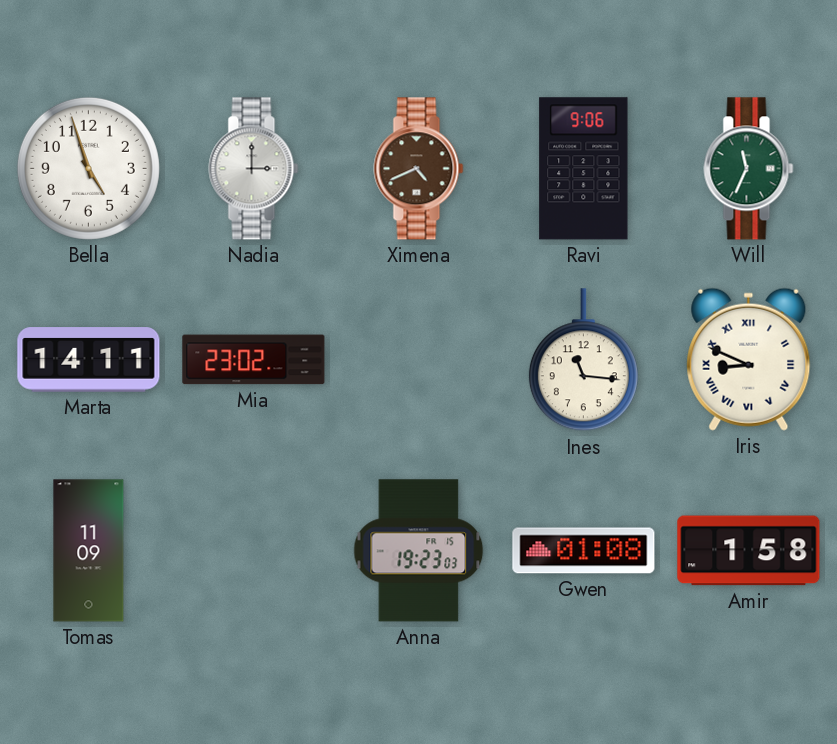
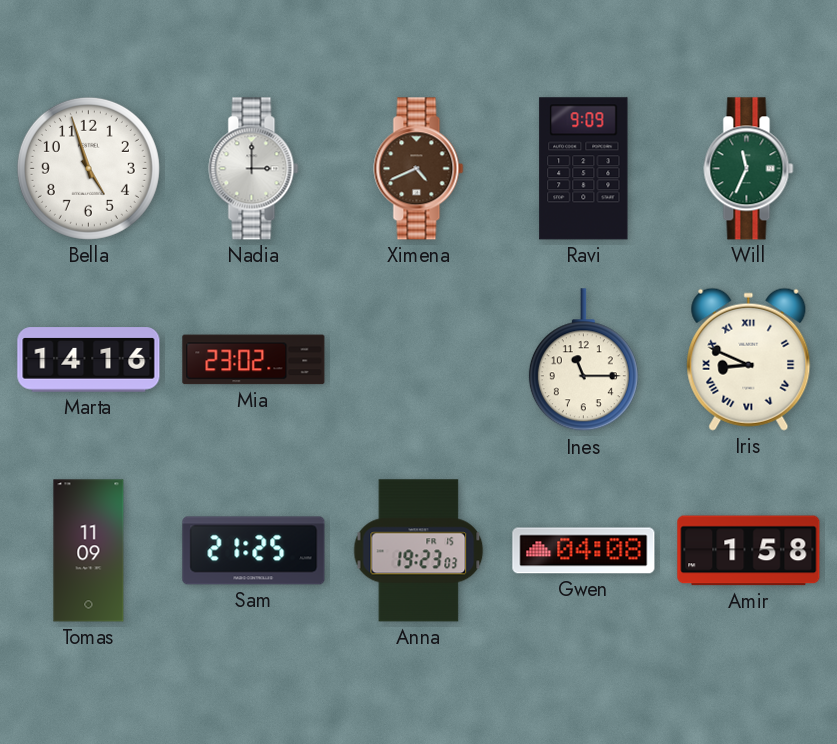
Ravi: 9:06 -> 9:09
Marta: 14:11 -> 14:16
Ines: 11:16 -> 11:15
Sam: none -> 21:25
Gwen: 01:08 -> 04:08
